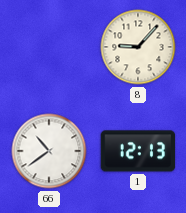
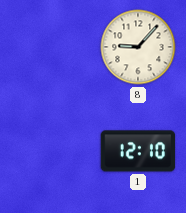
66: 10:39 -> none
1: 12:13 -> 12:10
